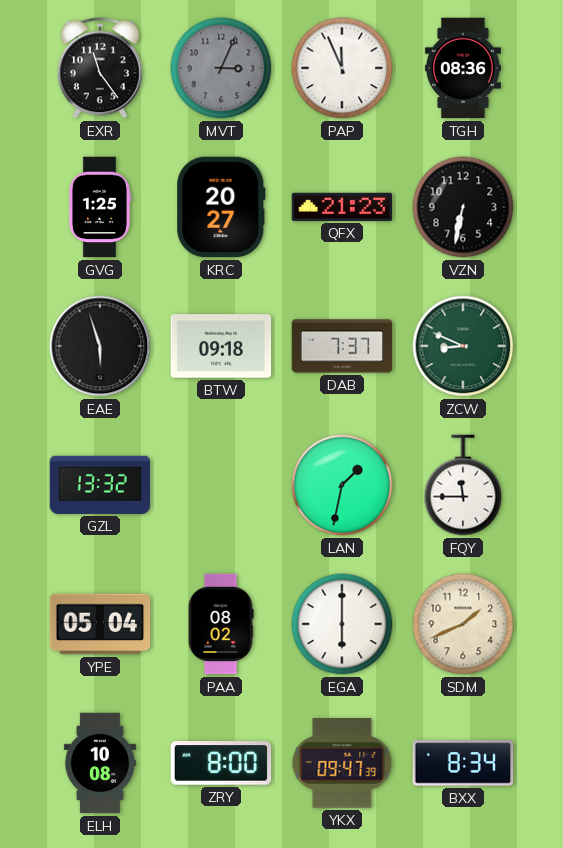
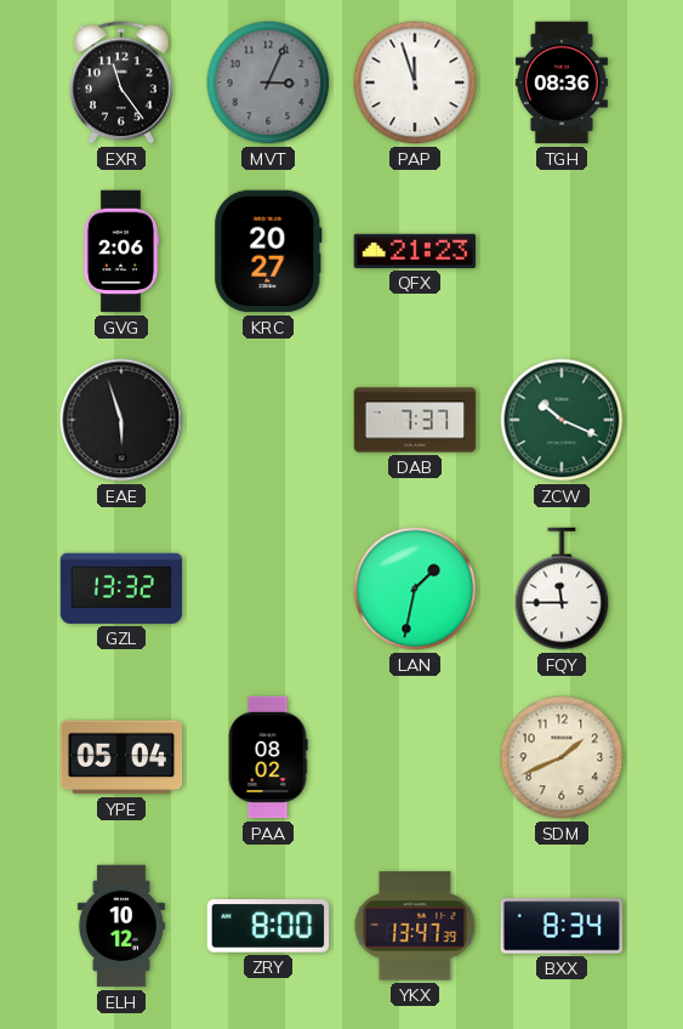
PAP: 11:56 -> 11:57
GVG: 1:25 -> 2:06
VZN: 6:32 -> none
BTW: 09:18 -> none
ZCW: 8:49 -> 10:19
EGA: 6:00 -> none
ELH: 10:08 -> 10:12
YKX: 09:47 -> 13:47
